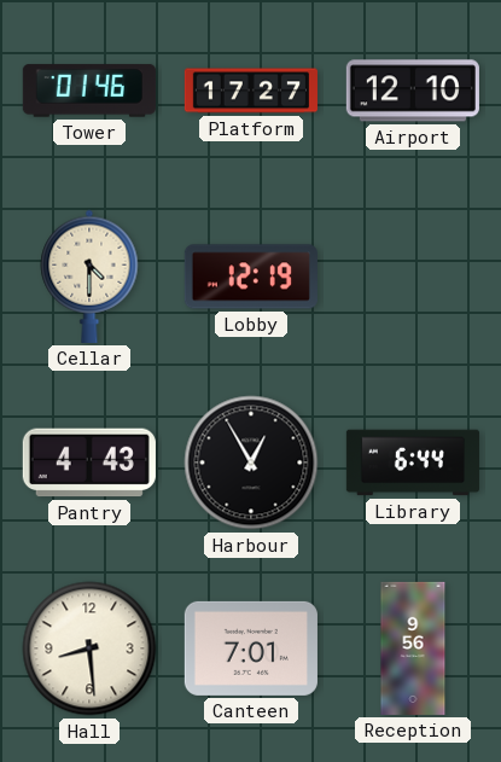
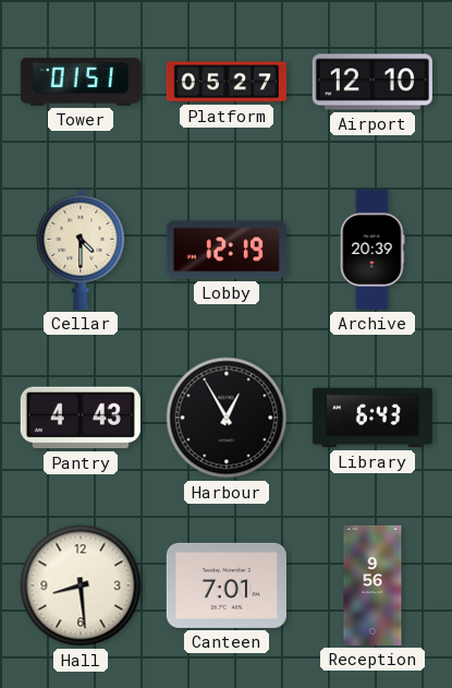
Tower: 01:46 -> 01:51
Platform: 17:27 -> 05:27
Archive: none -> 20:39
Library: 6:44 -> 6:43
